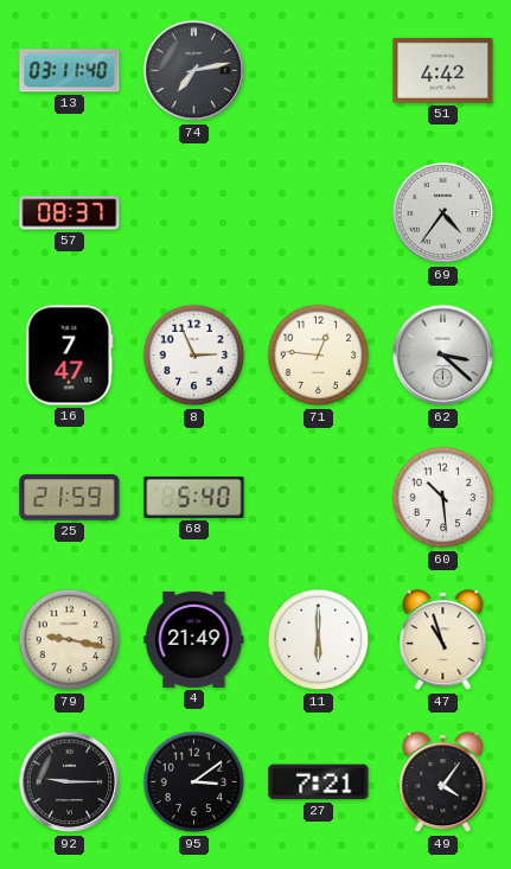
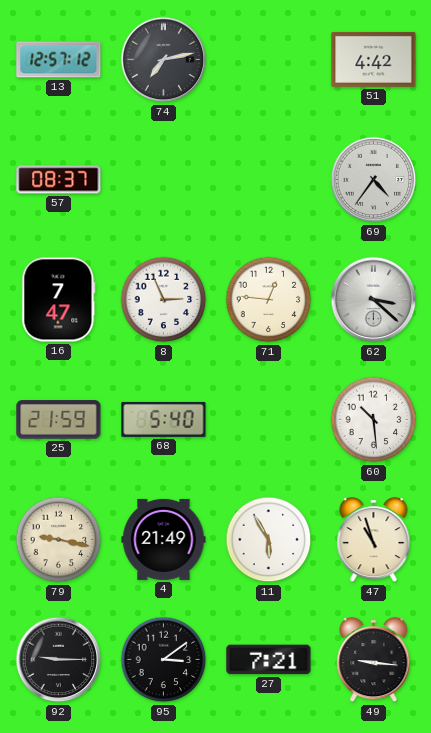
13: 03:11 -> 12:57
11: 6:00 -> 5:55
49: 4:06 -> 9:16
